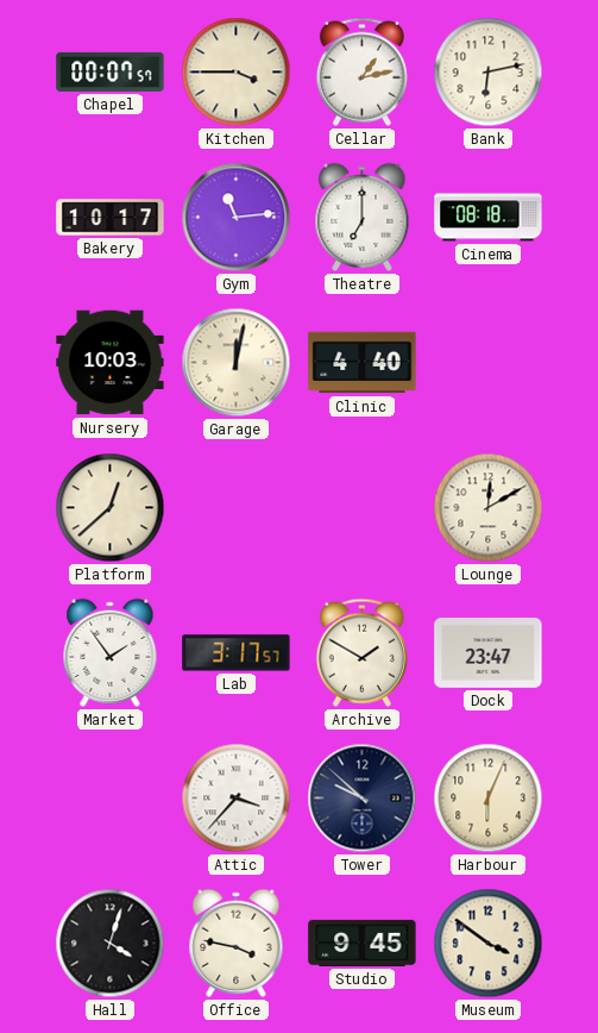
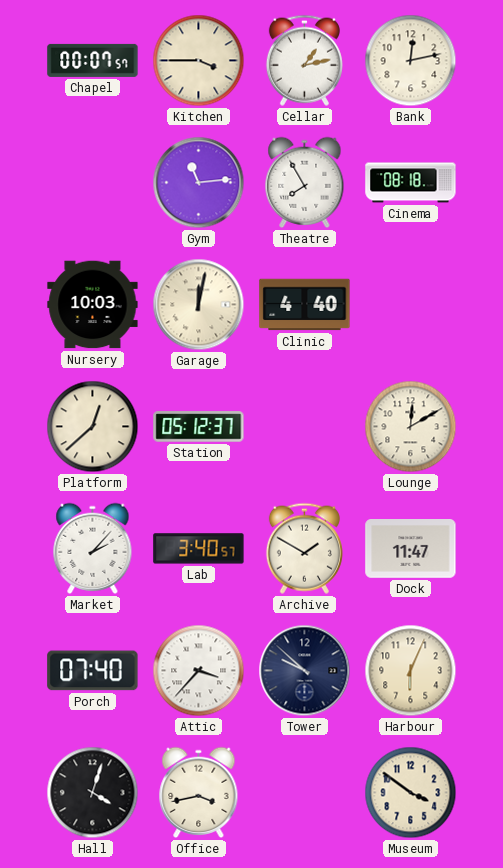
Bank: 6:13 -> 12:13
Bakery: 10:17 -> none
Theatre: 7:00 -> 7:55
Station: none -> 05:12
Market: 1:54 -> 2:07
Lab: 3:17 -> 3:40
Dock: 23:47 -> 11:47
Porch: none -> 07:40
Office: 3:47 -> 3:43
Studio: 9:45 -> none
